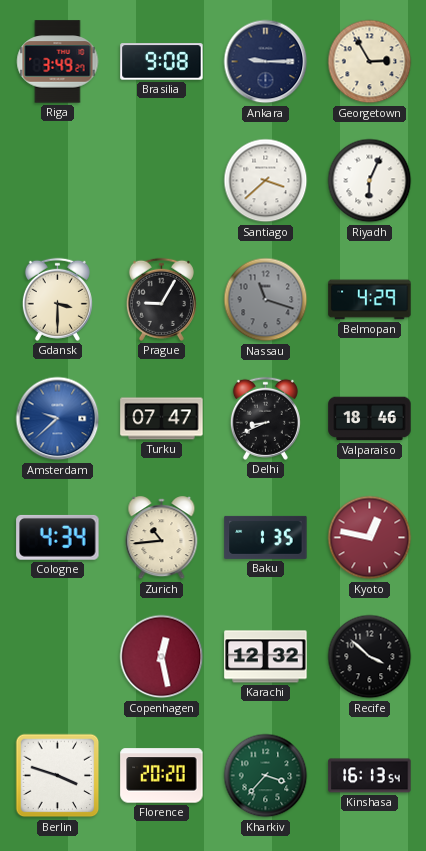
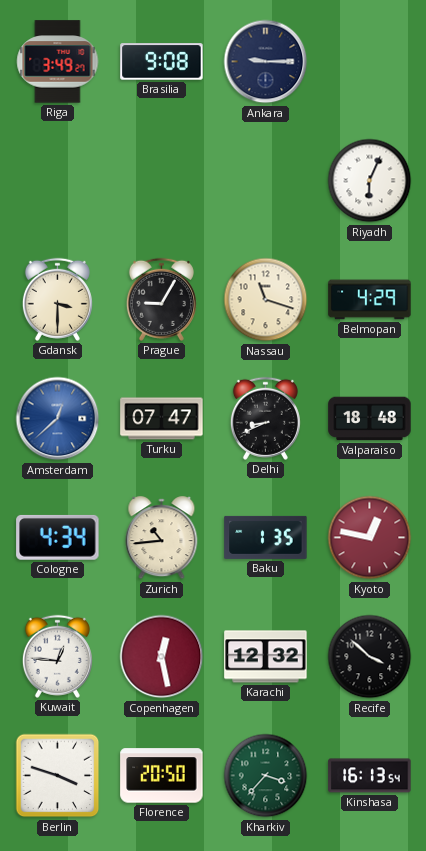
Georgetown: 2:55 -> none
Santiago: 3:38 -> none
Nassau dial: grey -> cream
Amsterdam: 9:38 -> 12:38
Valparaiso: 18:46 -> 18:48
Kuwait: none -> 12:46
Florence: 20:20 -> 20:50
